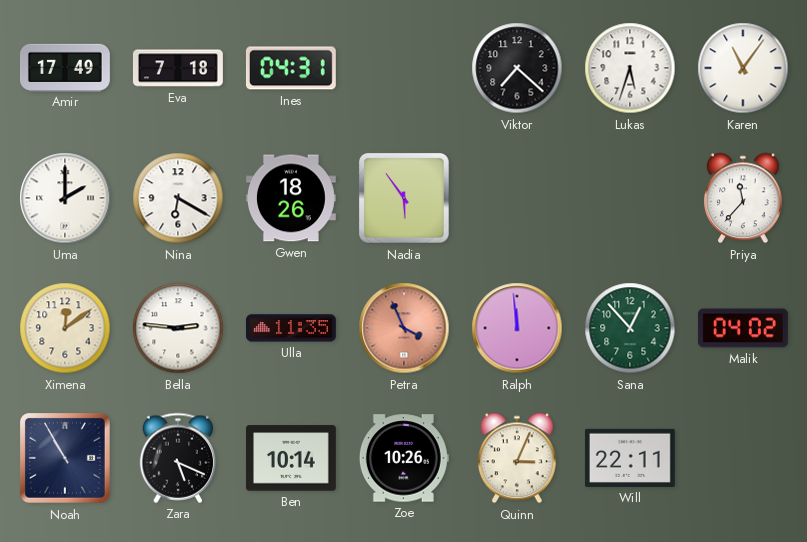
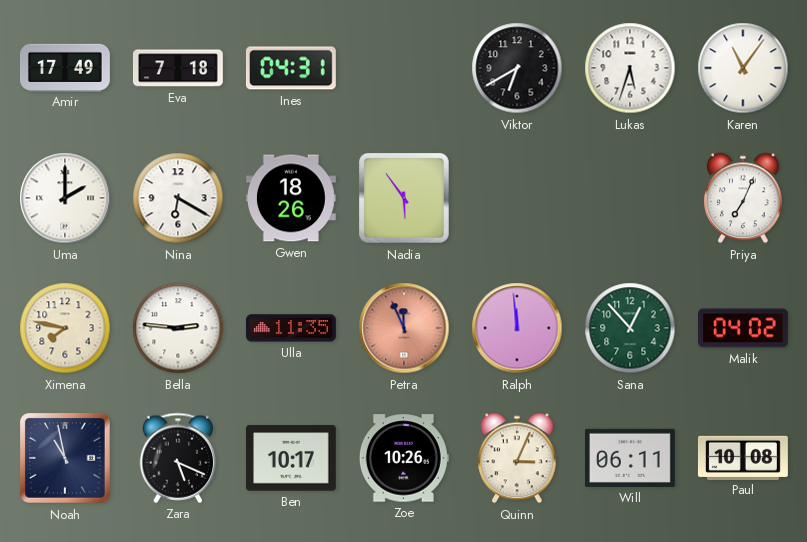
Viktor: 7:22 -> 6:40
Priya: 11:37 -> 7:04
Ximena: 12:09 -> 7:47
Petra: 3:56 -> 11:56
Noah: 10:55 -> 10:58
Ben: 10:14 -> 10:17
Will: 22:11 -> 06:11
Paul: none -> 10:08
